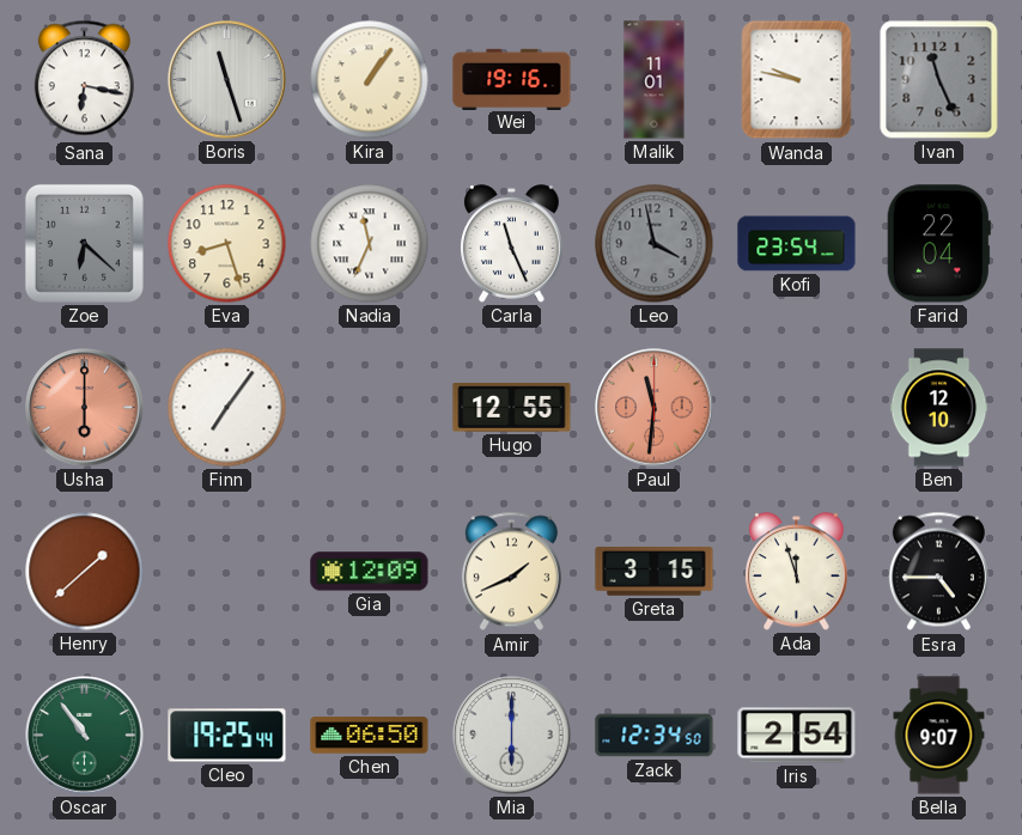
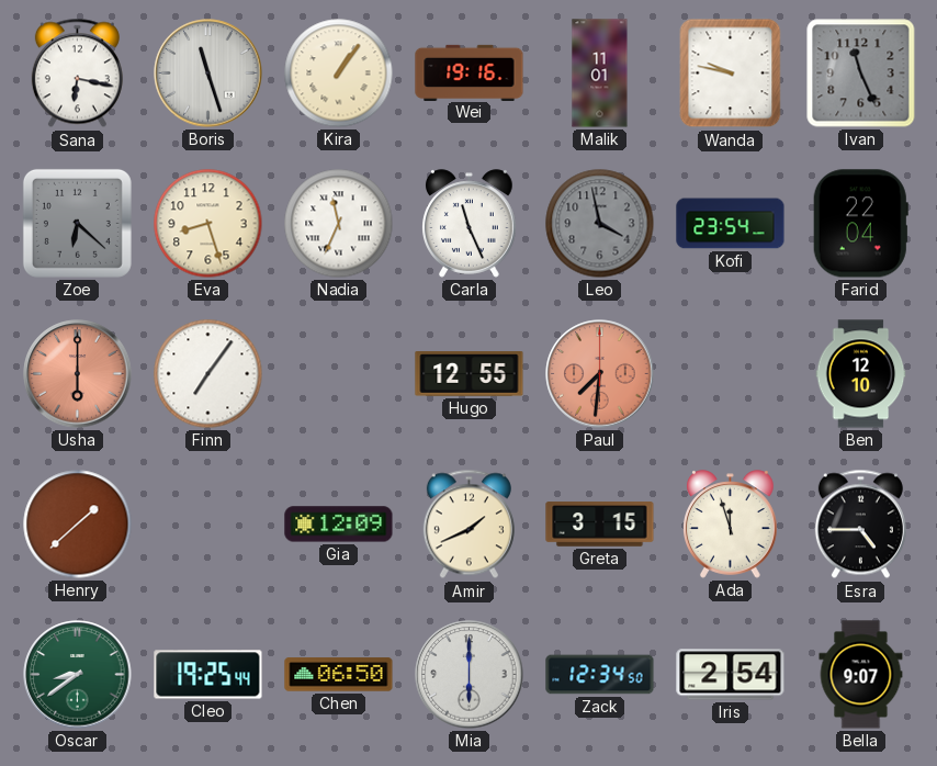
Paul: 11:31 -> 7:31
Oscar: 10:54 -> 8:39
